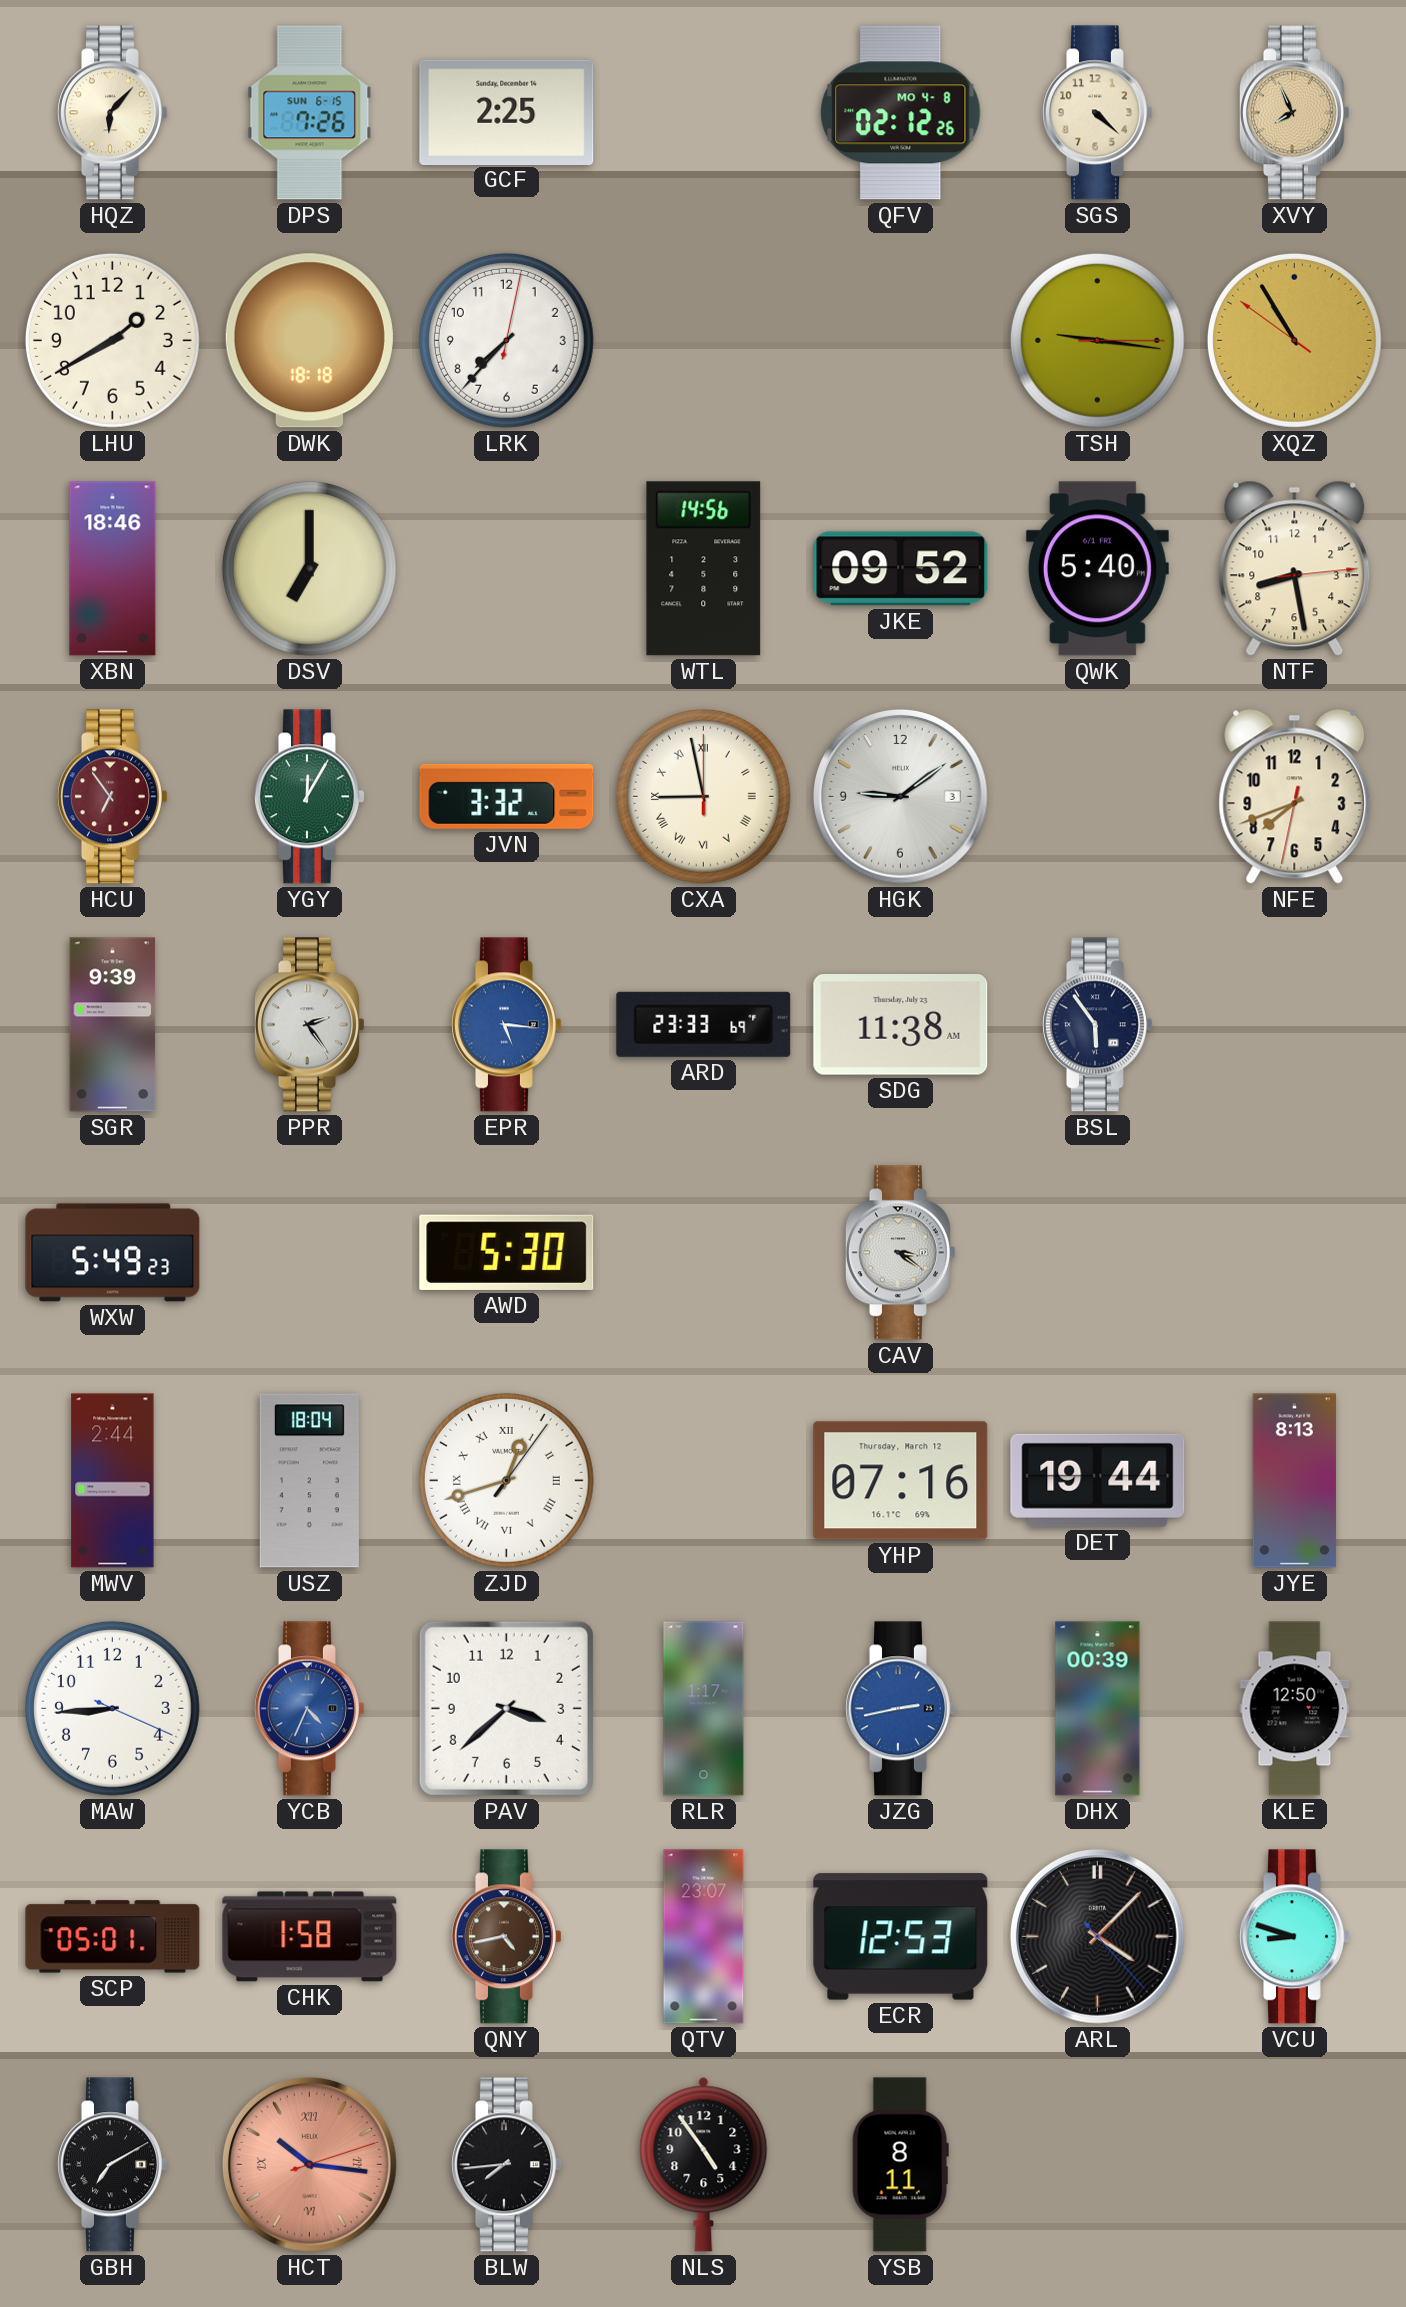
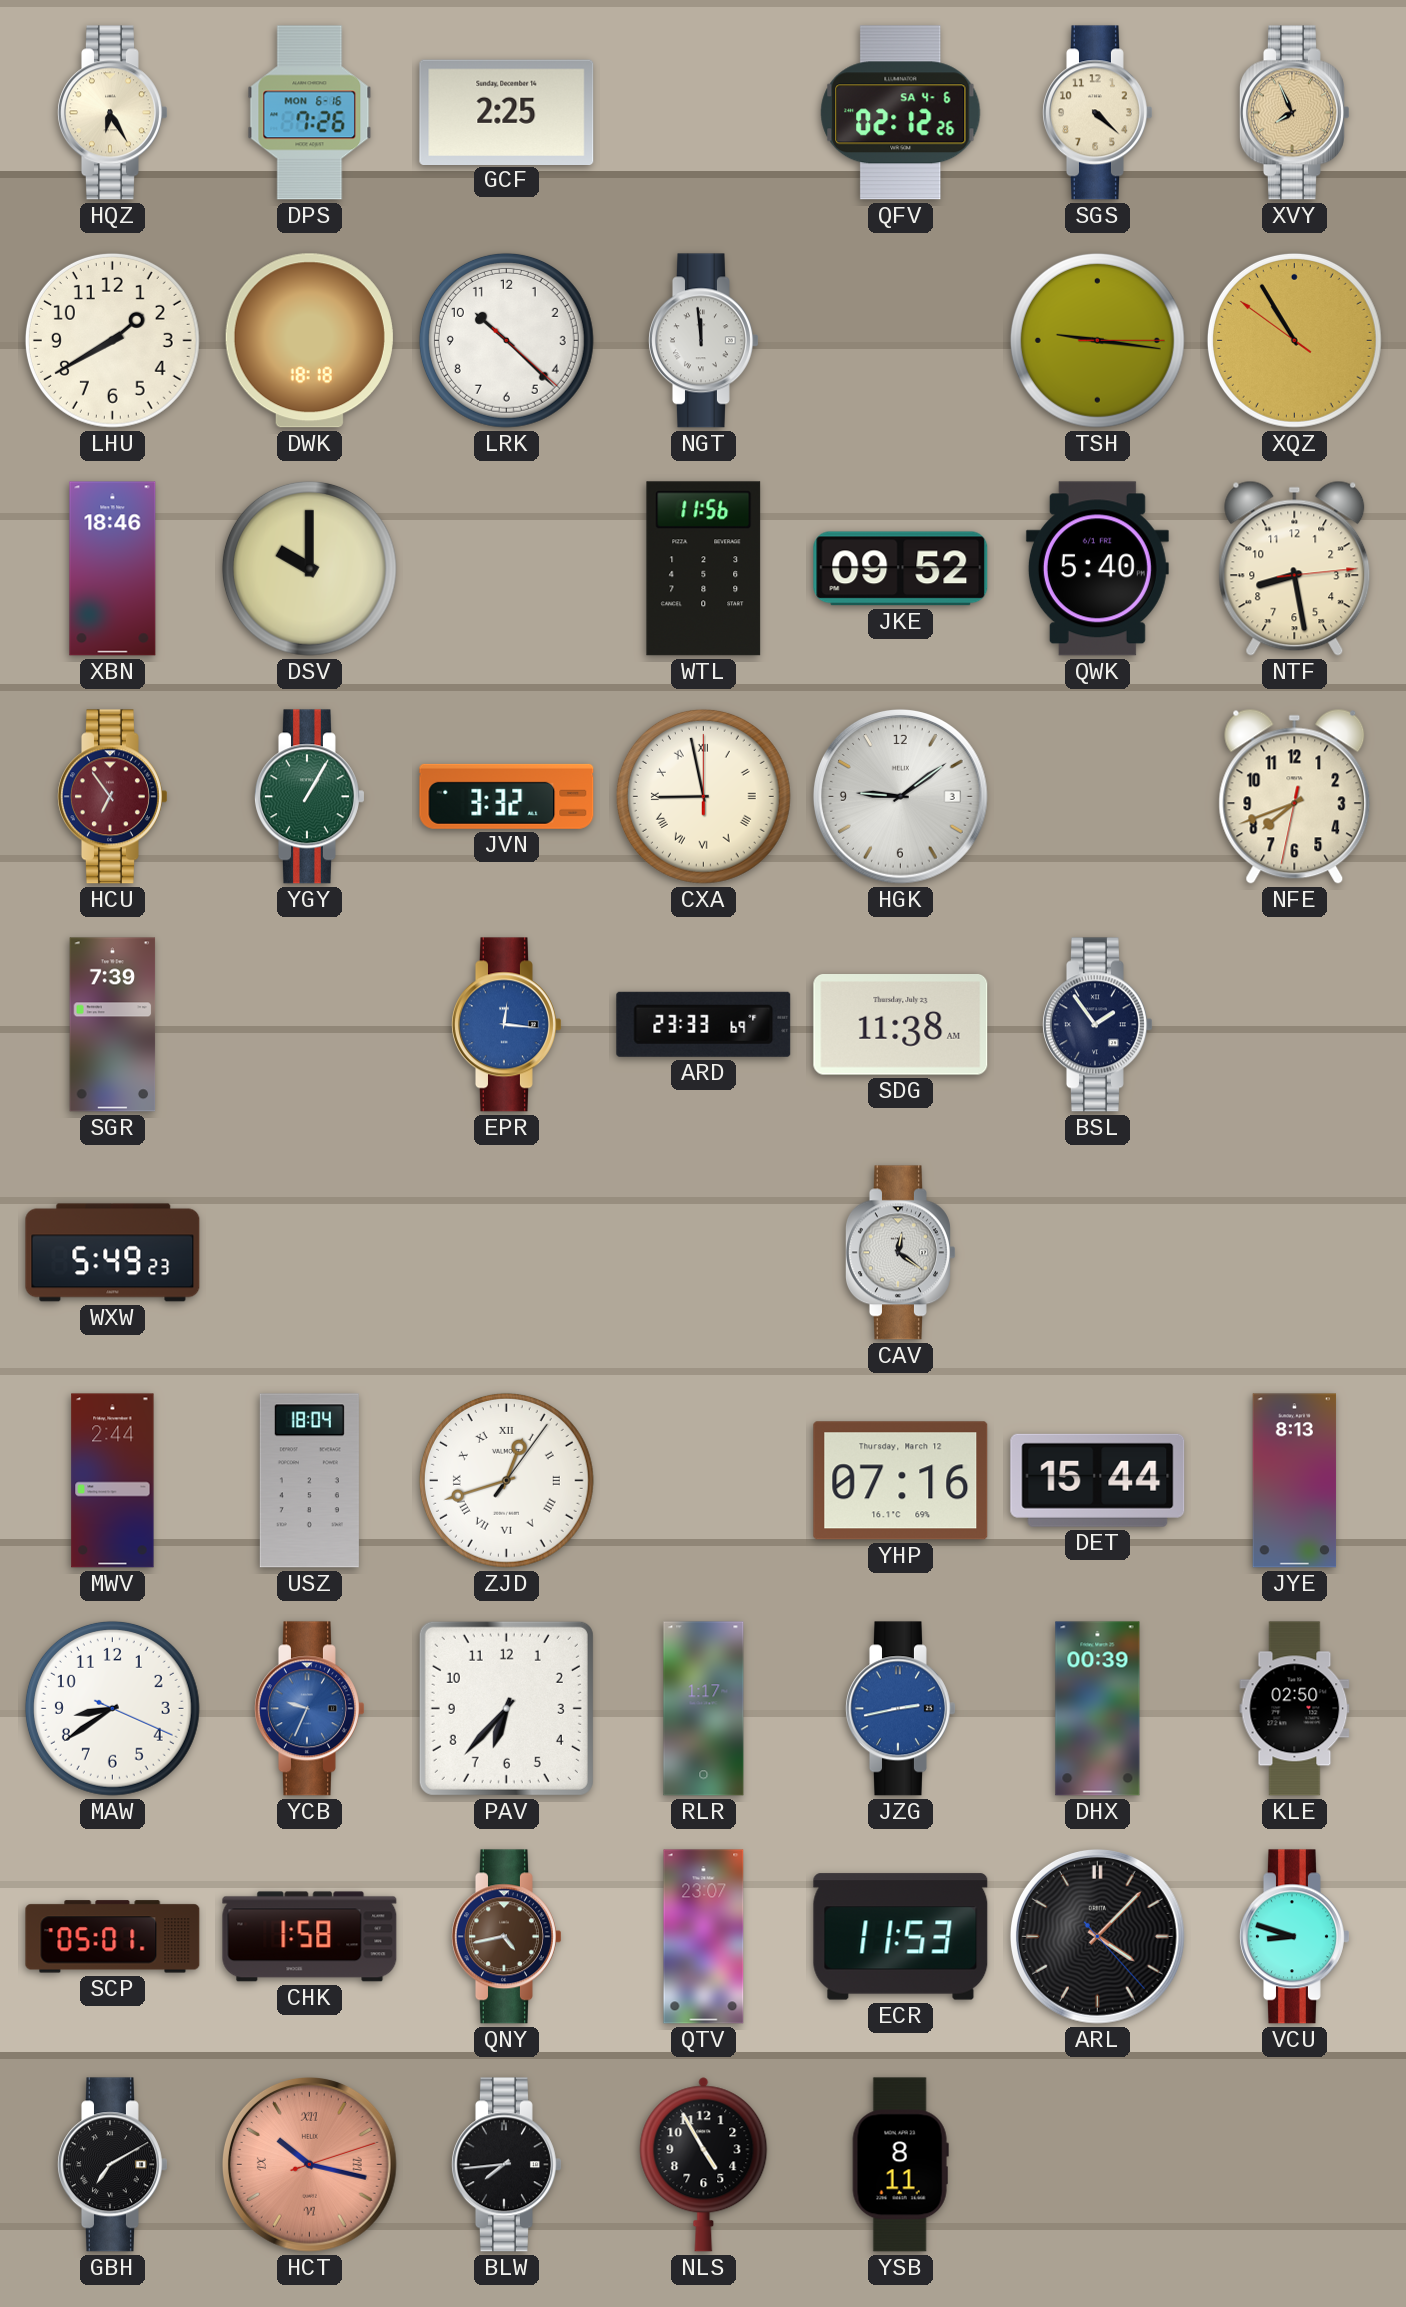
HQZ: 6:07 -> 6:25
DPS date: SUN 6-15 -> MON 6-16
QFV date: MO 4-8 -> SA 4-6
LRK: 7:37 -> 10:22
NGT: none -> 11:59
DSV: 7:00 -> 10:00
WTL: 14:56 -> 11:56
YGY: 12:05 -> 1:05
SGR: 9:39 -> 7:39
PPR: 2:24 -> none
EPR: 5:16 -> 12:16
BSL: 5:54 -> 1:54
AWD: 5:30 -> none
CAV: 3:21 -> 12:21
DET: 19:44 -> 15:44
MAW: 8:44 -> 8:39
YCB: 4:34 -> 9:34
PAV: 3:38 -> 6:37
KLE: 12:50 -> 02:50
ECR: 12:53 -> 11:53
HCT: 10:16 -> 10:17
NLS: 4:54 -> 4:55
